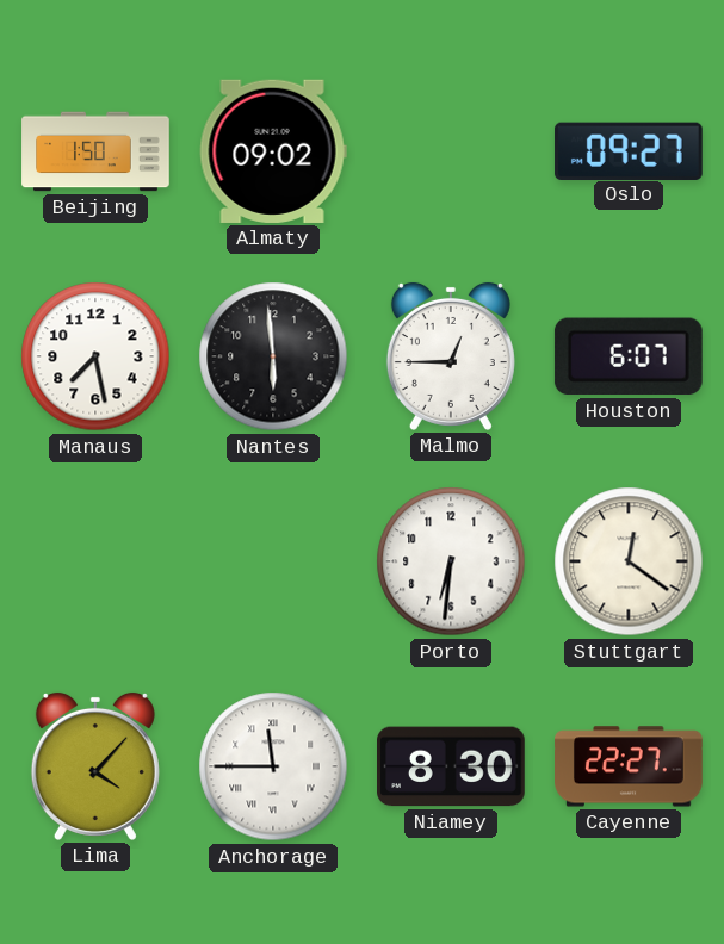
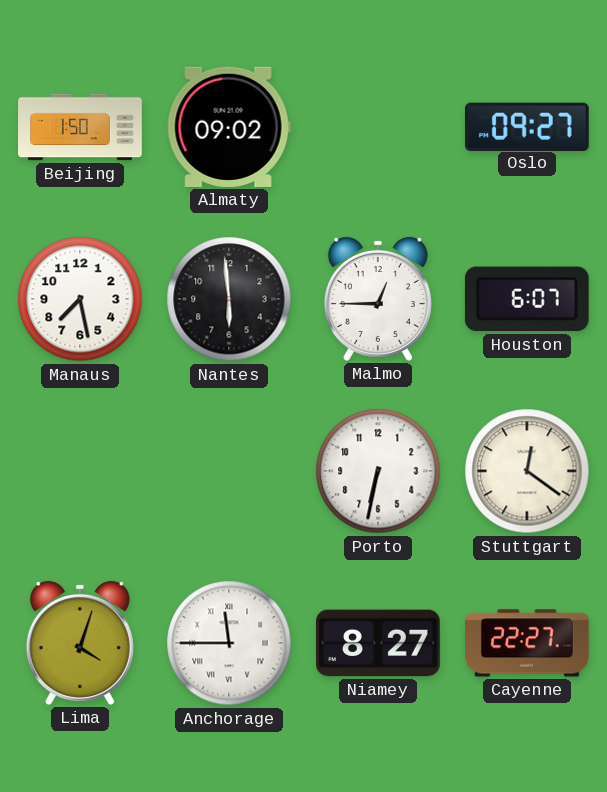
Porto: 6:31 -> 6:32
Lima: 4:07 -> 4:03
Niamey: 8:30 -> 8:27
